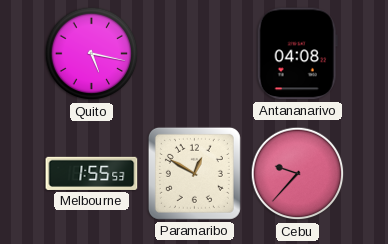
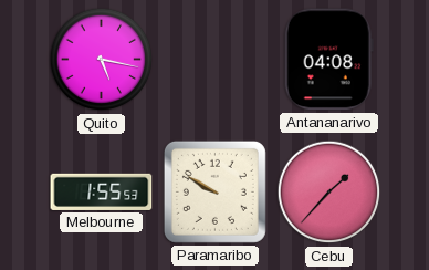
Paramaribo: 12:50 -> 9:50
Cebu: 9:37 -> 1:37
